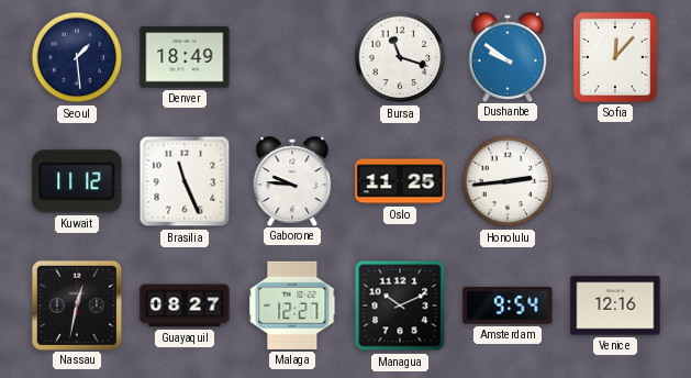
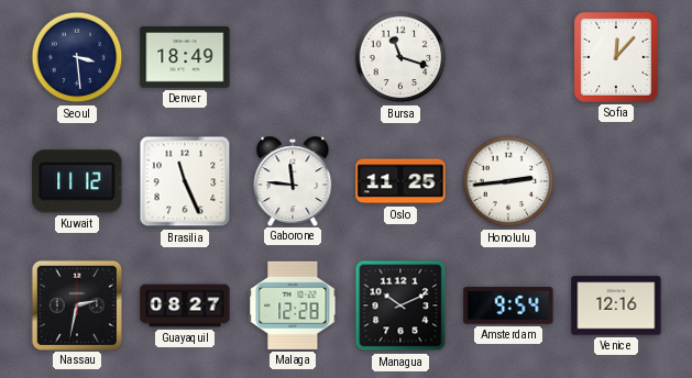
Seoul: 1:29 -> 3:29
Dushanbe: 9:51 -> none
Gaborone: 9:46 -> 11:46
Nassau: 12:32 -> 2:32
Malaga: 12:27 -> 12:28
